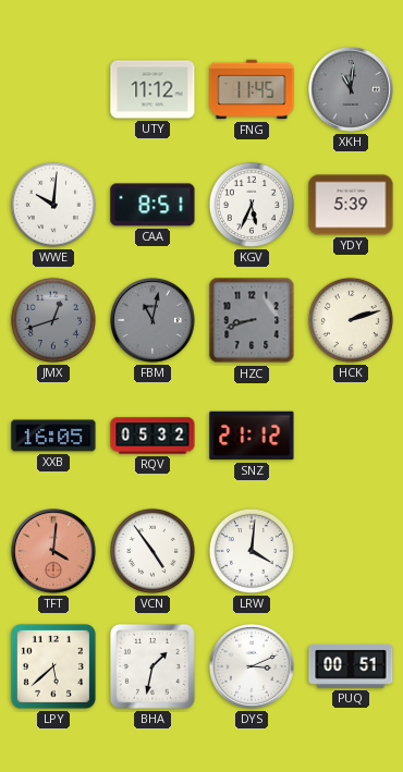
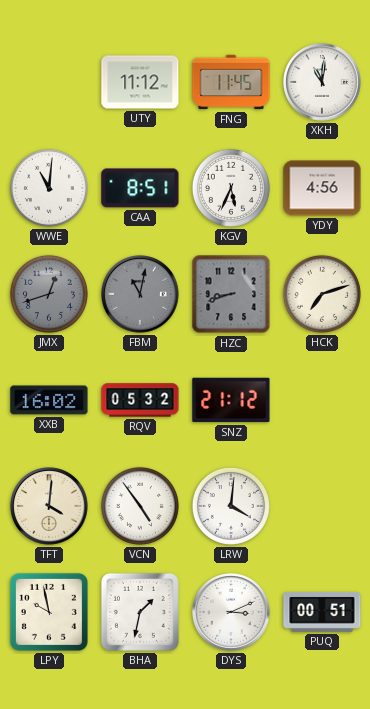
XKH dial: grey -> white
WWE: 10:01 -> 11:01
YDY: 5:39 -> 4:56
HCK: 2:12 -> 7:12
XXB: 16:05 -> 16:02
TFT dial: salmon -> cream
LPY: 5:38 -> 9:58
